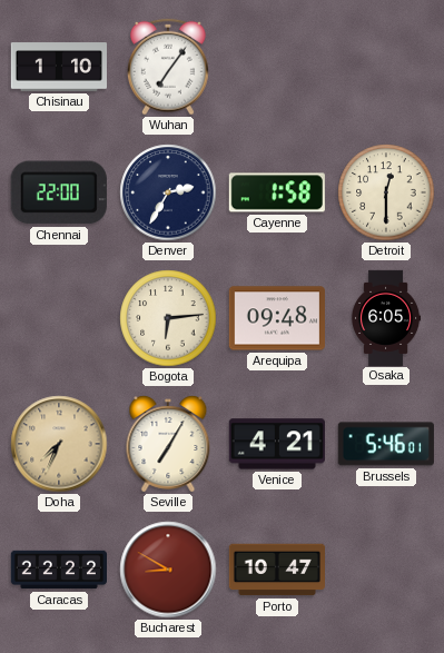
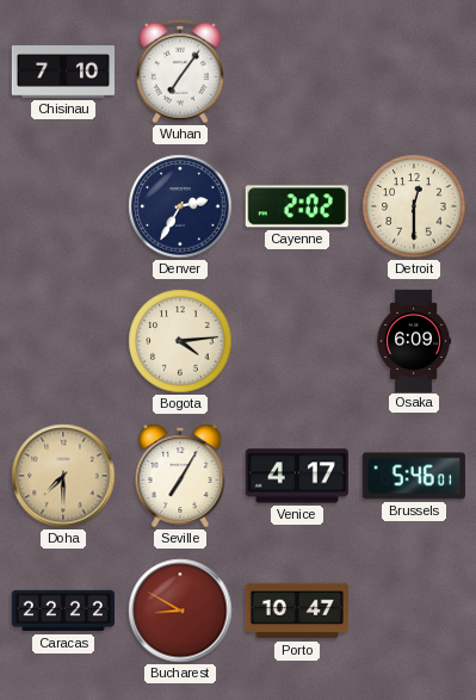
Chisinau: 1:10 -> 7:10
Chennai: 22:00 -> none
Cayenne: 1:58 -> 2:02
Bogota: 6:14 -> 4:14
Arequipa: 09:48 -> none
Osaka: 6:05 -> 6:09
Doha: 7:34 -> 7:30
Venice: 4:21 -> 4:17
